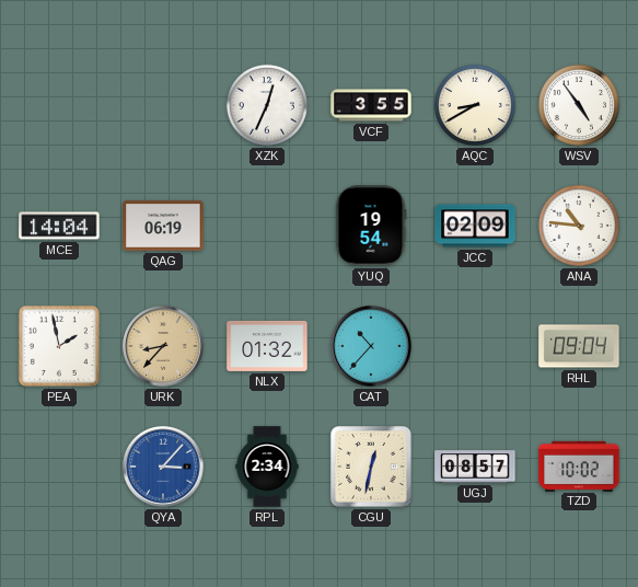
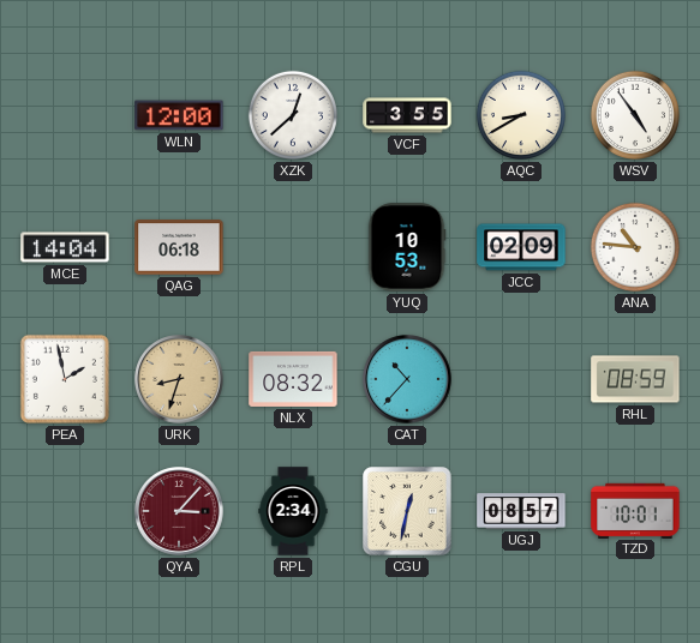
WLN: none -> 12:00
XZK: 12:34 -> 12:38
QAG: 06:19 -> 06:18
YUQ: 19:54 -> 10:53
URK: 8:37 -> 8:33
NLX: 01:32 -> 08:32
RHL: 09:04 -> 08:59
QYA dial: blue -> burgundy
TZD: 10:02 -> 10:01
